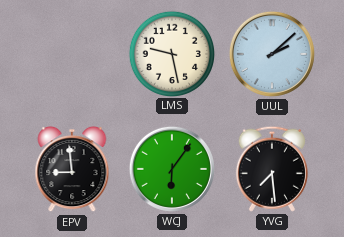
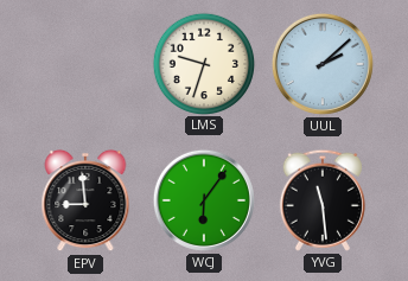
LMS: 9:28 -> 9:33
YVG: 7:29 -> 11:29
